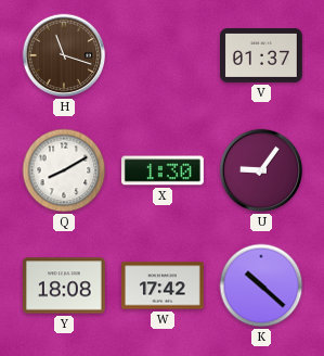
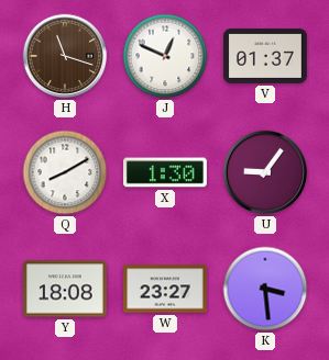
J: none -> 12:49
W: 17:42 -> 23:27
K: 10:22 -> 3:29
